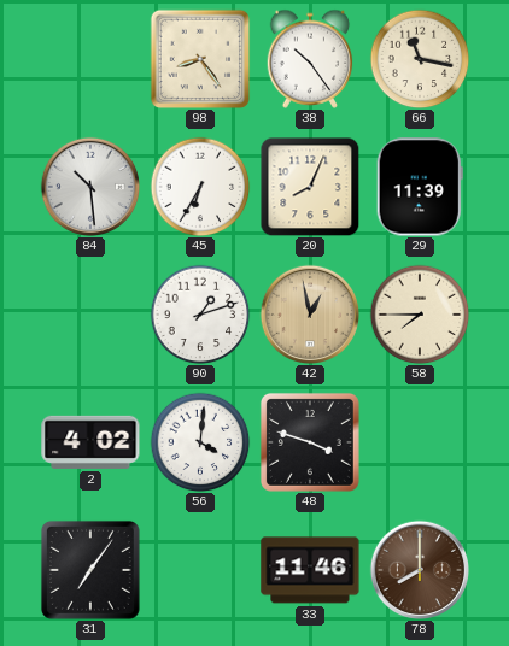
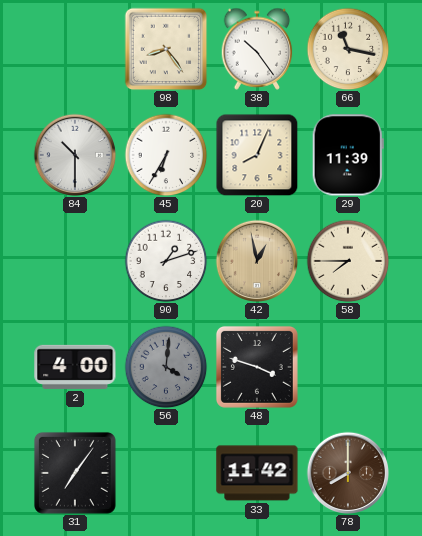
84: 10:29 -> 10:30
2: 4:02 -> 4:00
56 dial: white -> grey
33: 11:46 -> 11:42
